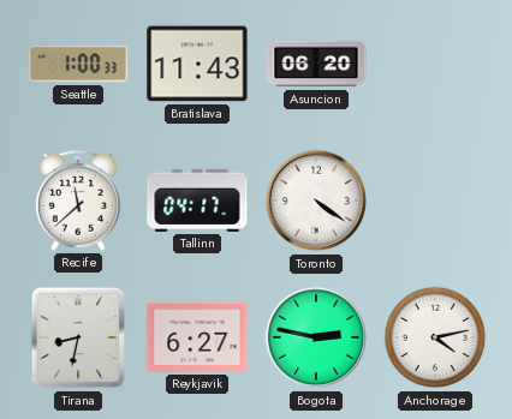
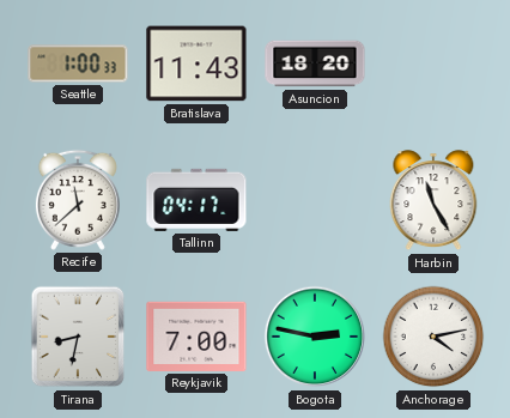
Asuncion: 06:20 -> 18:20
Toronto: 4:21 -> none
Harbin: none -> 11:25
Reykjavik: 6:27 -> 7:00
